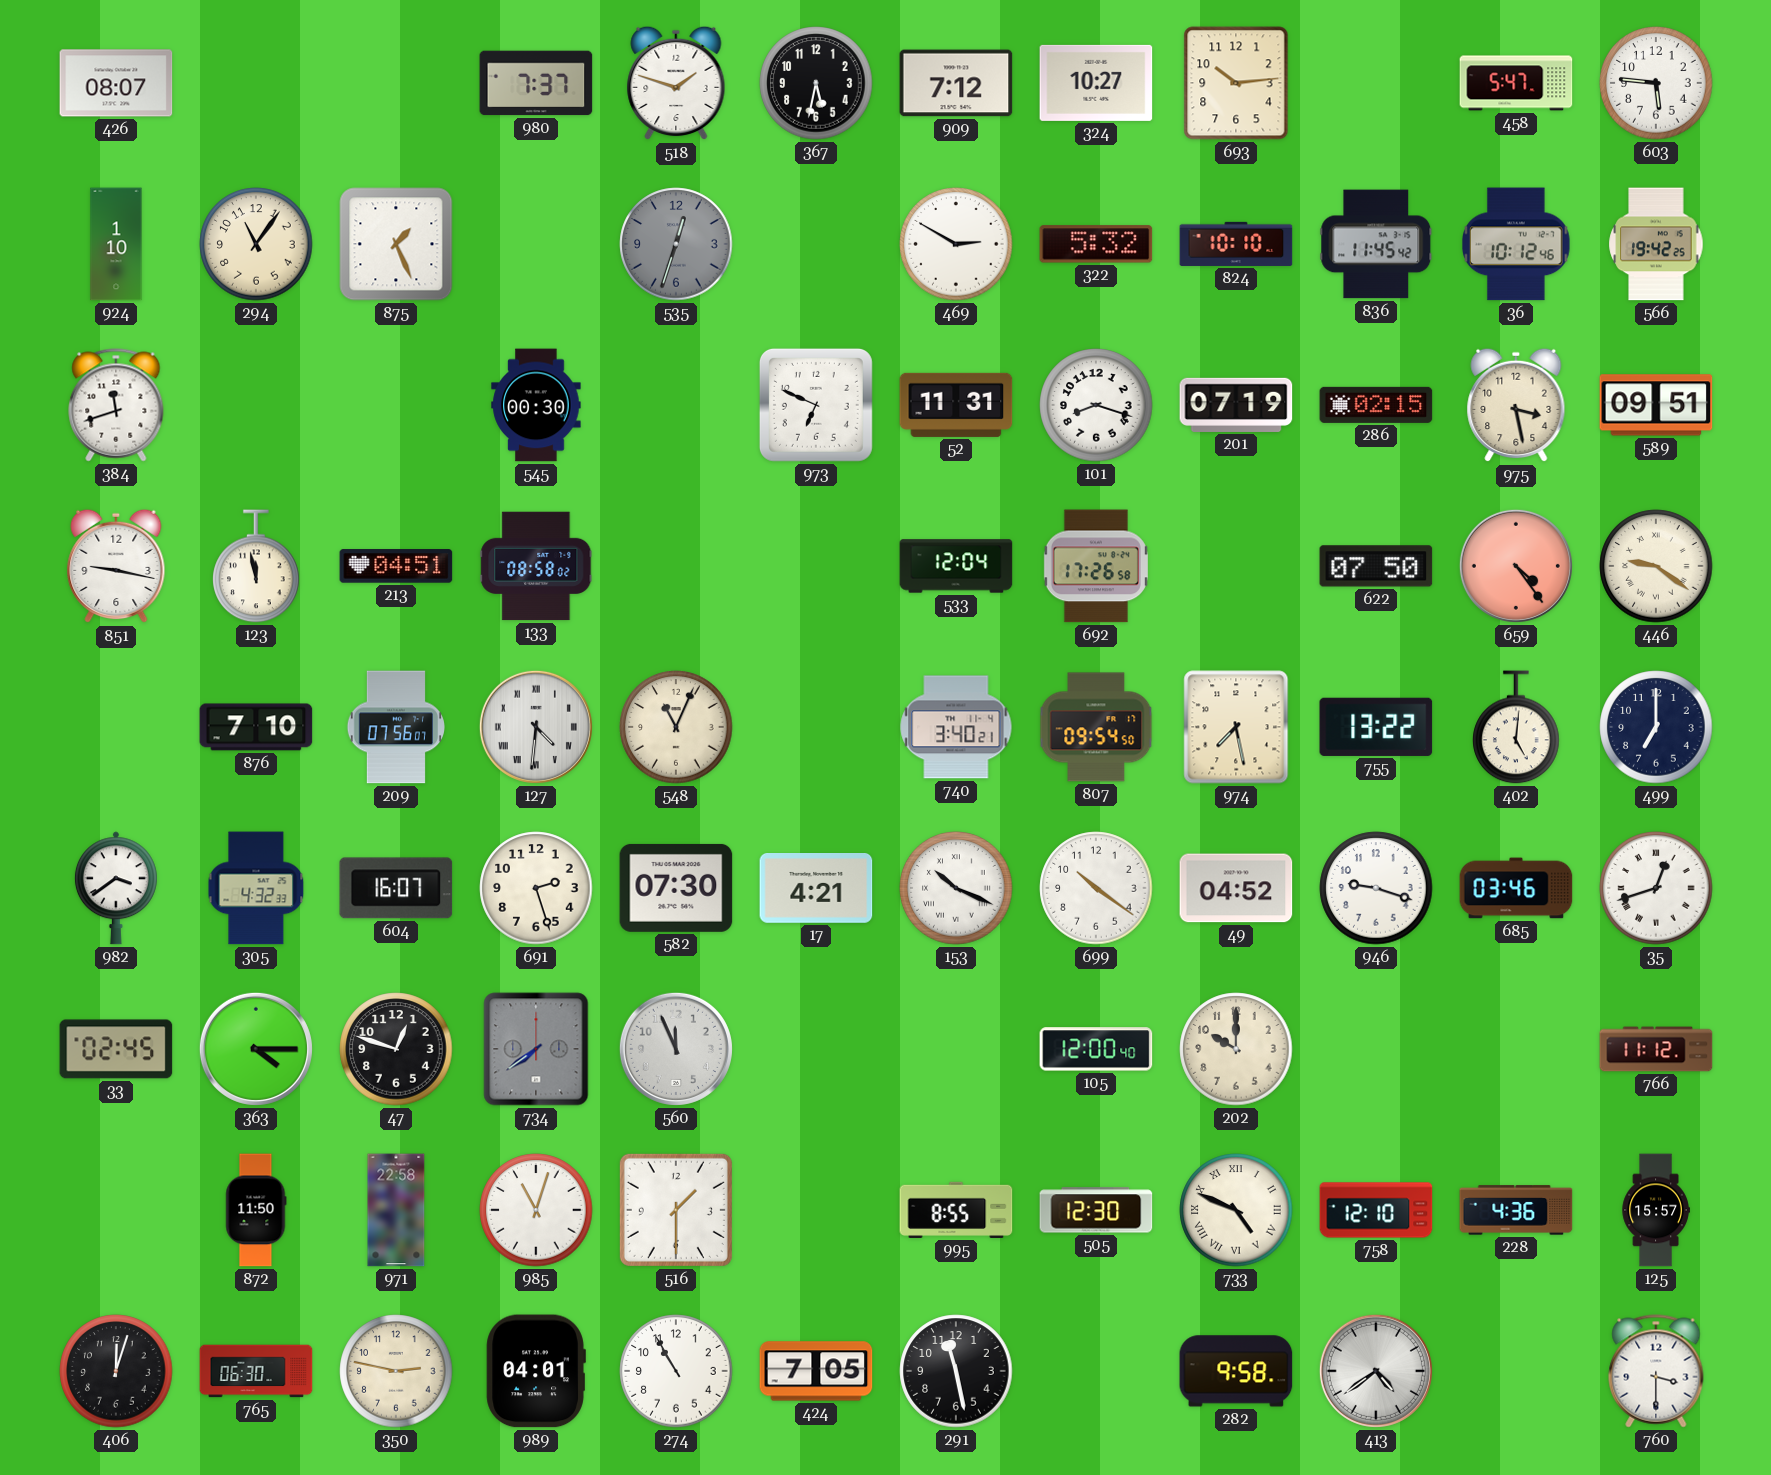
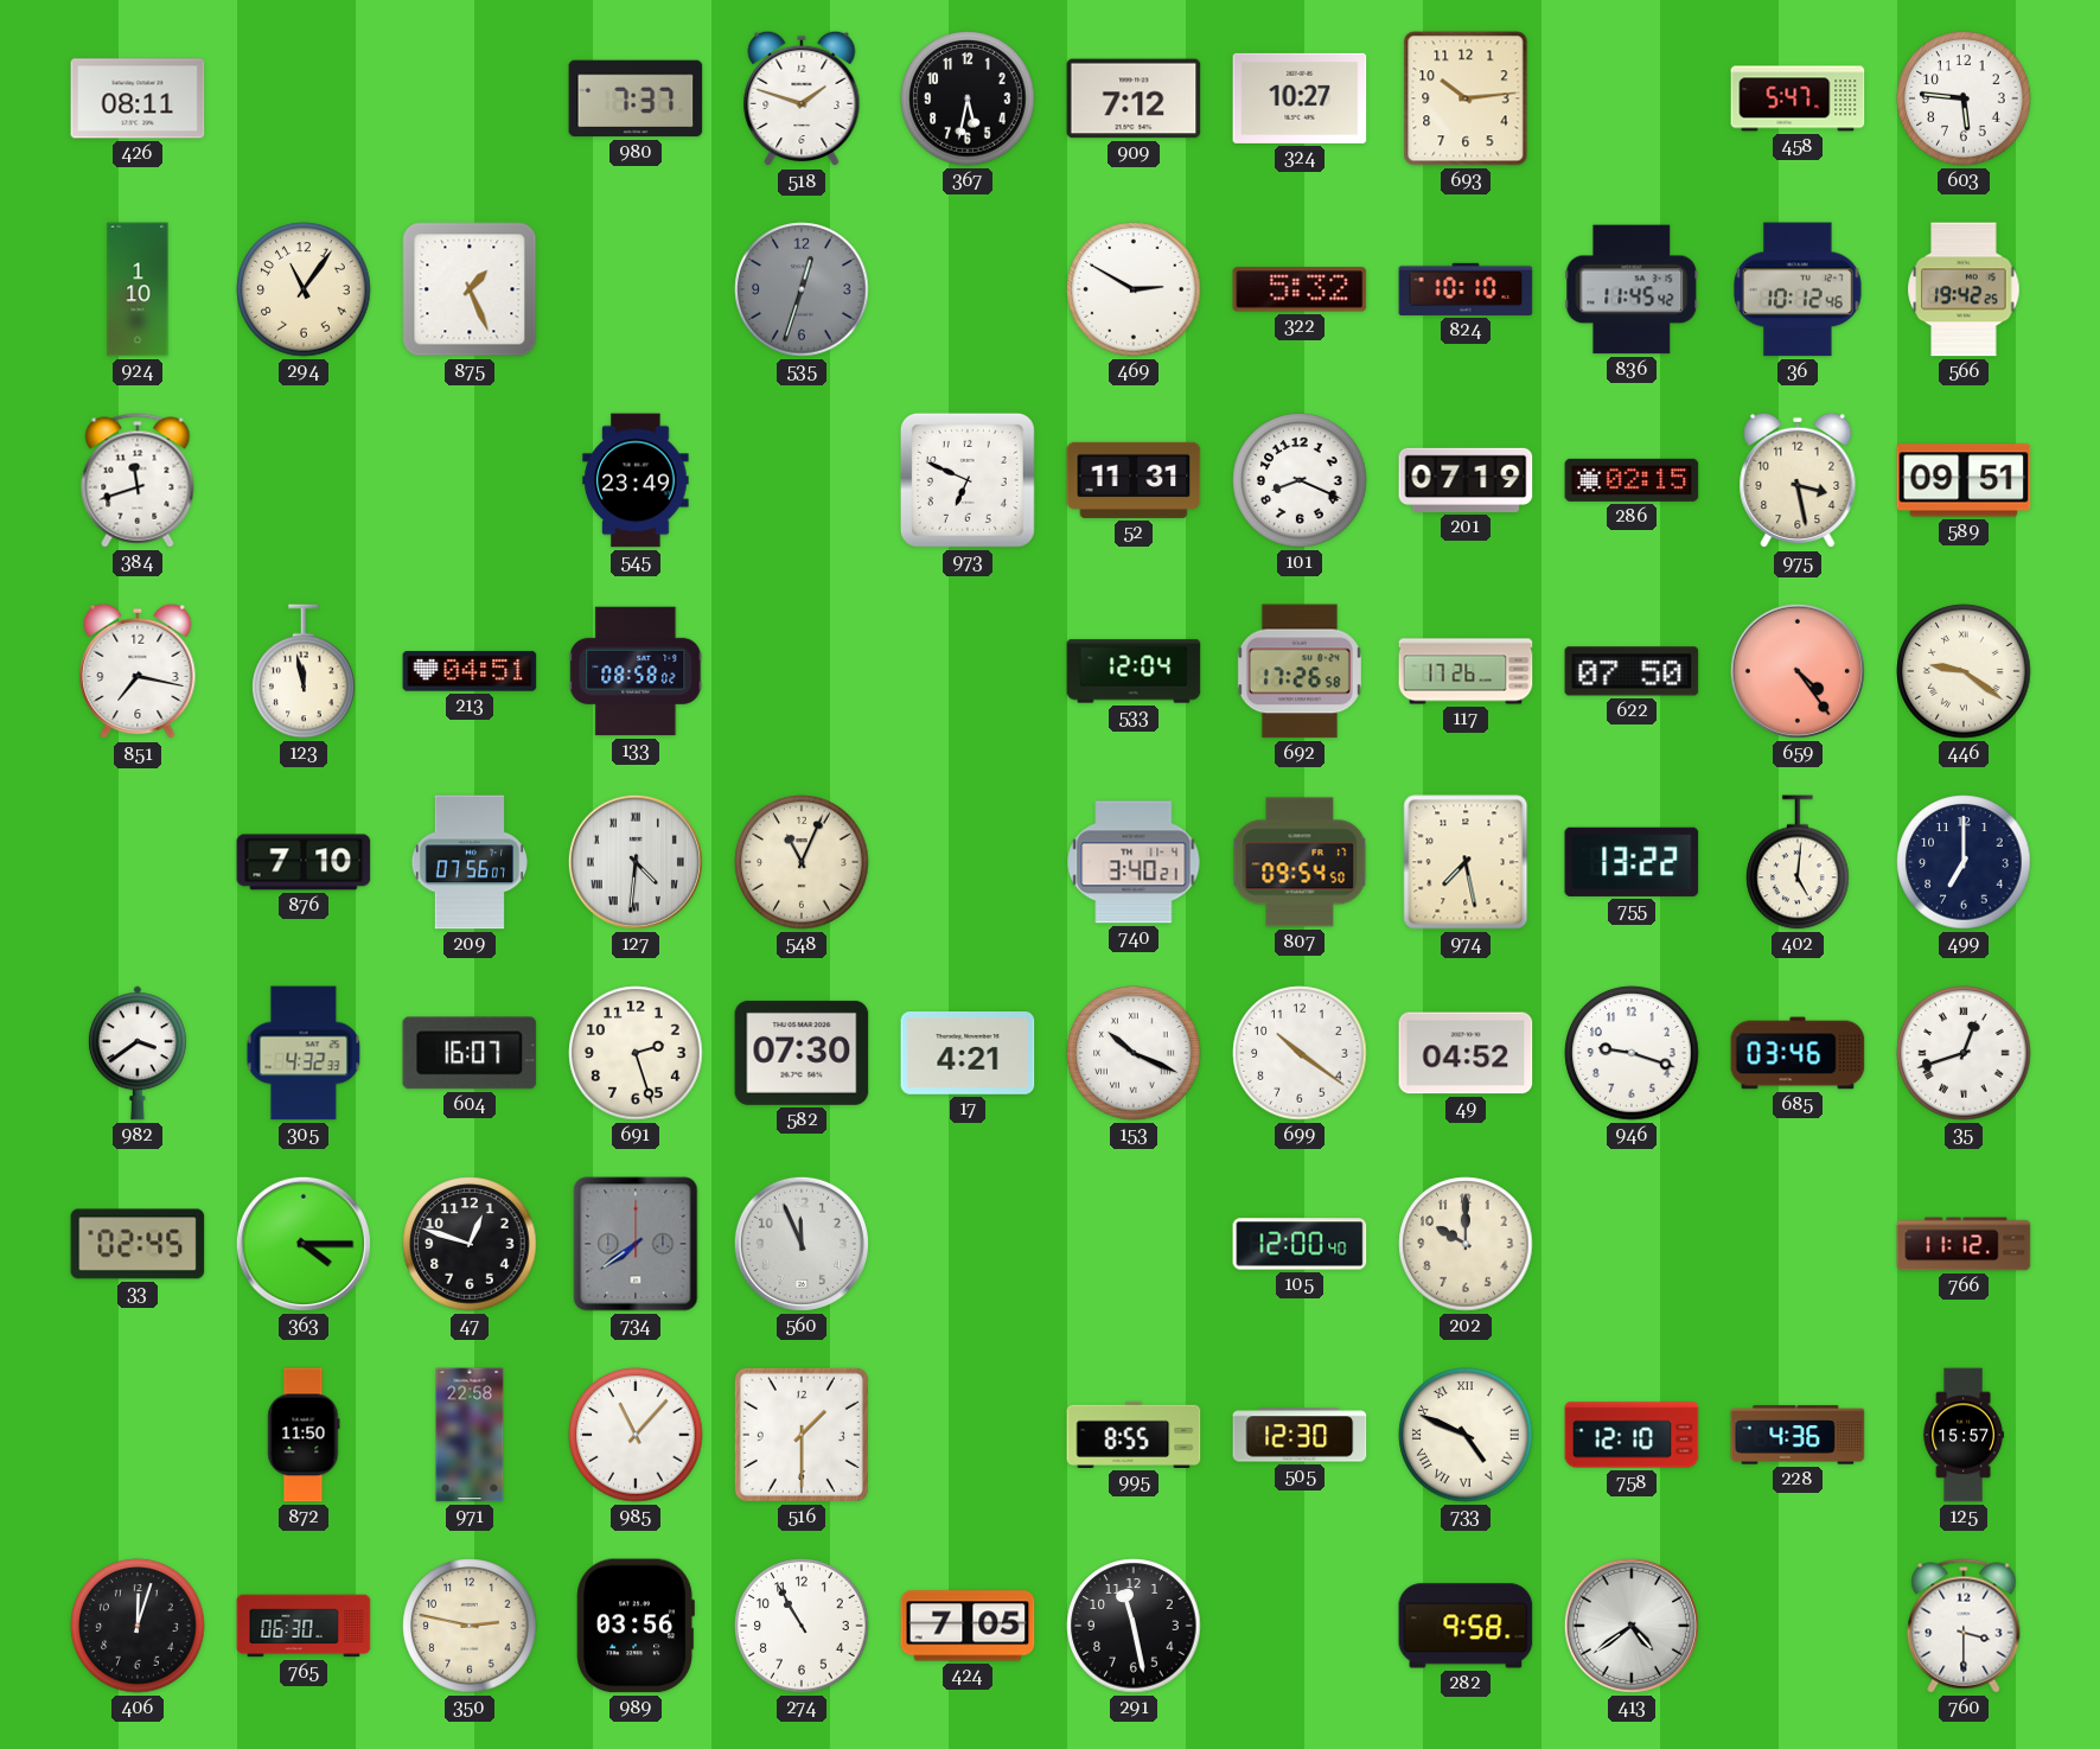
426: 08:07 -> 08:11
545: 00:30 -> 23:49
101: 8:18 -> 8:19
851: 9:17 -> 7:17
117: none -> 17:26
985: 11:03 -> 11:07
989: 04:01 -> 03:56
